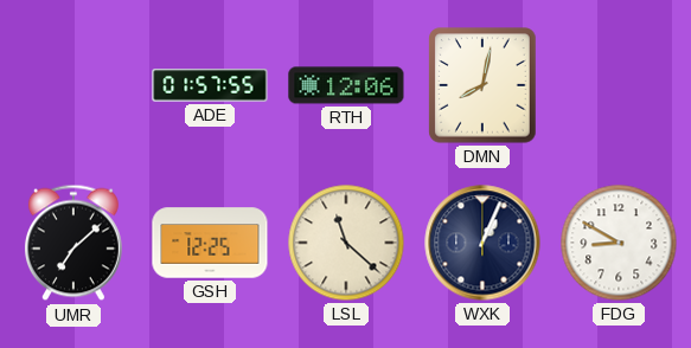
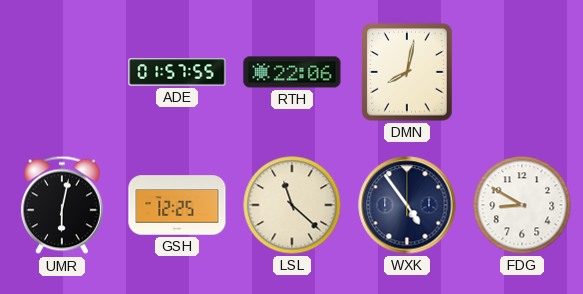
RTH: 12:06 -> 22:06
UMR: 7:08 -> 6:02
WXK: 1:04 -> 4:54
